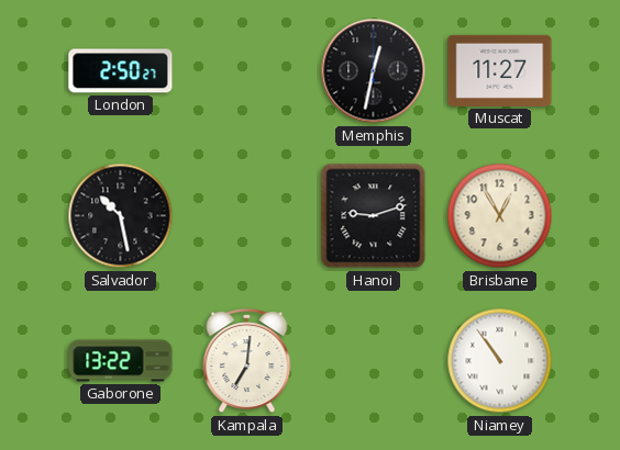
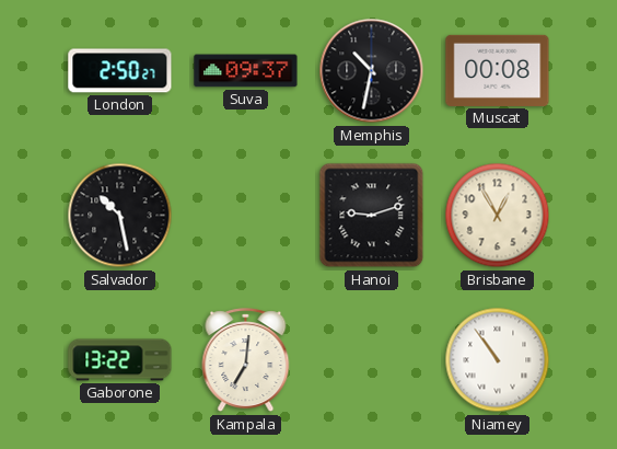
Suva: none -> 09:37
Memphis: 12:32 -> 10:32
Muscat: 11:27 -> 00:08
